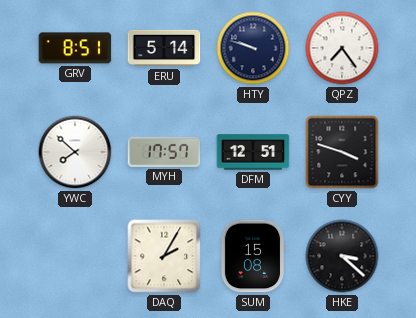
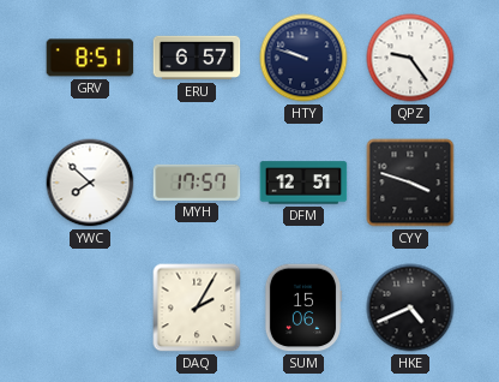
ERU: 5:14 -> 6:57
QPZ: 7:24 -> 9:24
SUM: 15:08 -> 15:06
HKE: 3:22 -> 4:41
